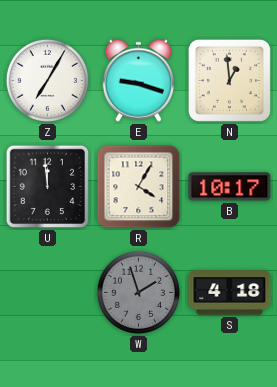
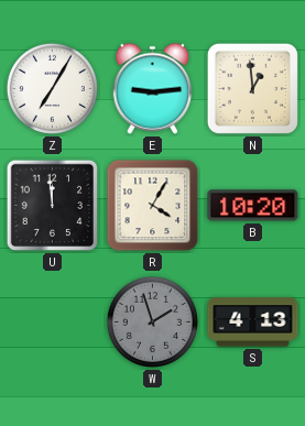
E: 9:18 -> 9:14
B: 10:17 -> 10:20
S: 4:18 -> 4:13
